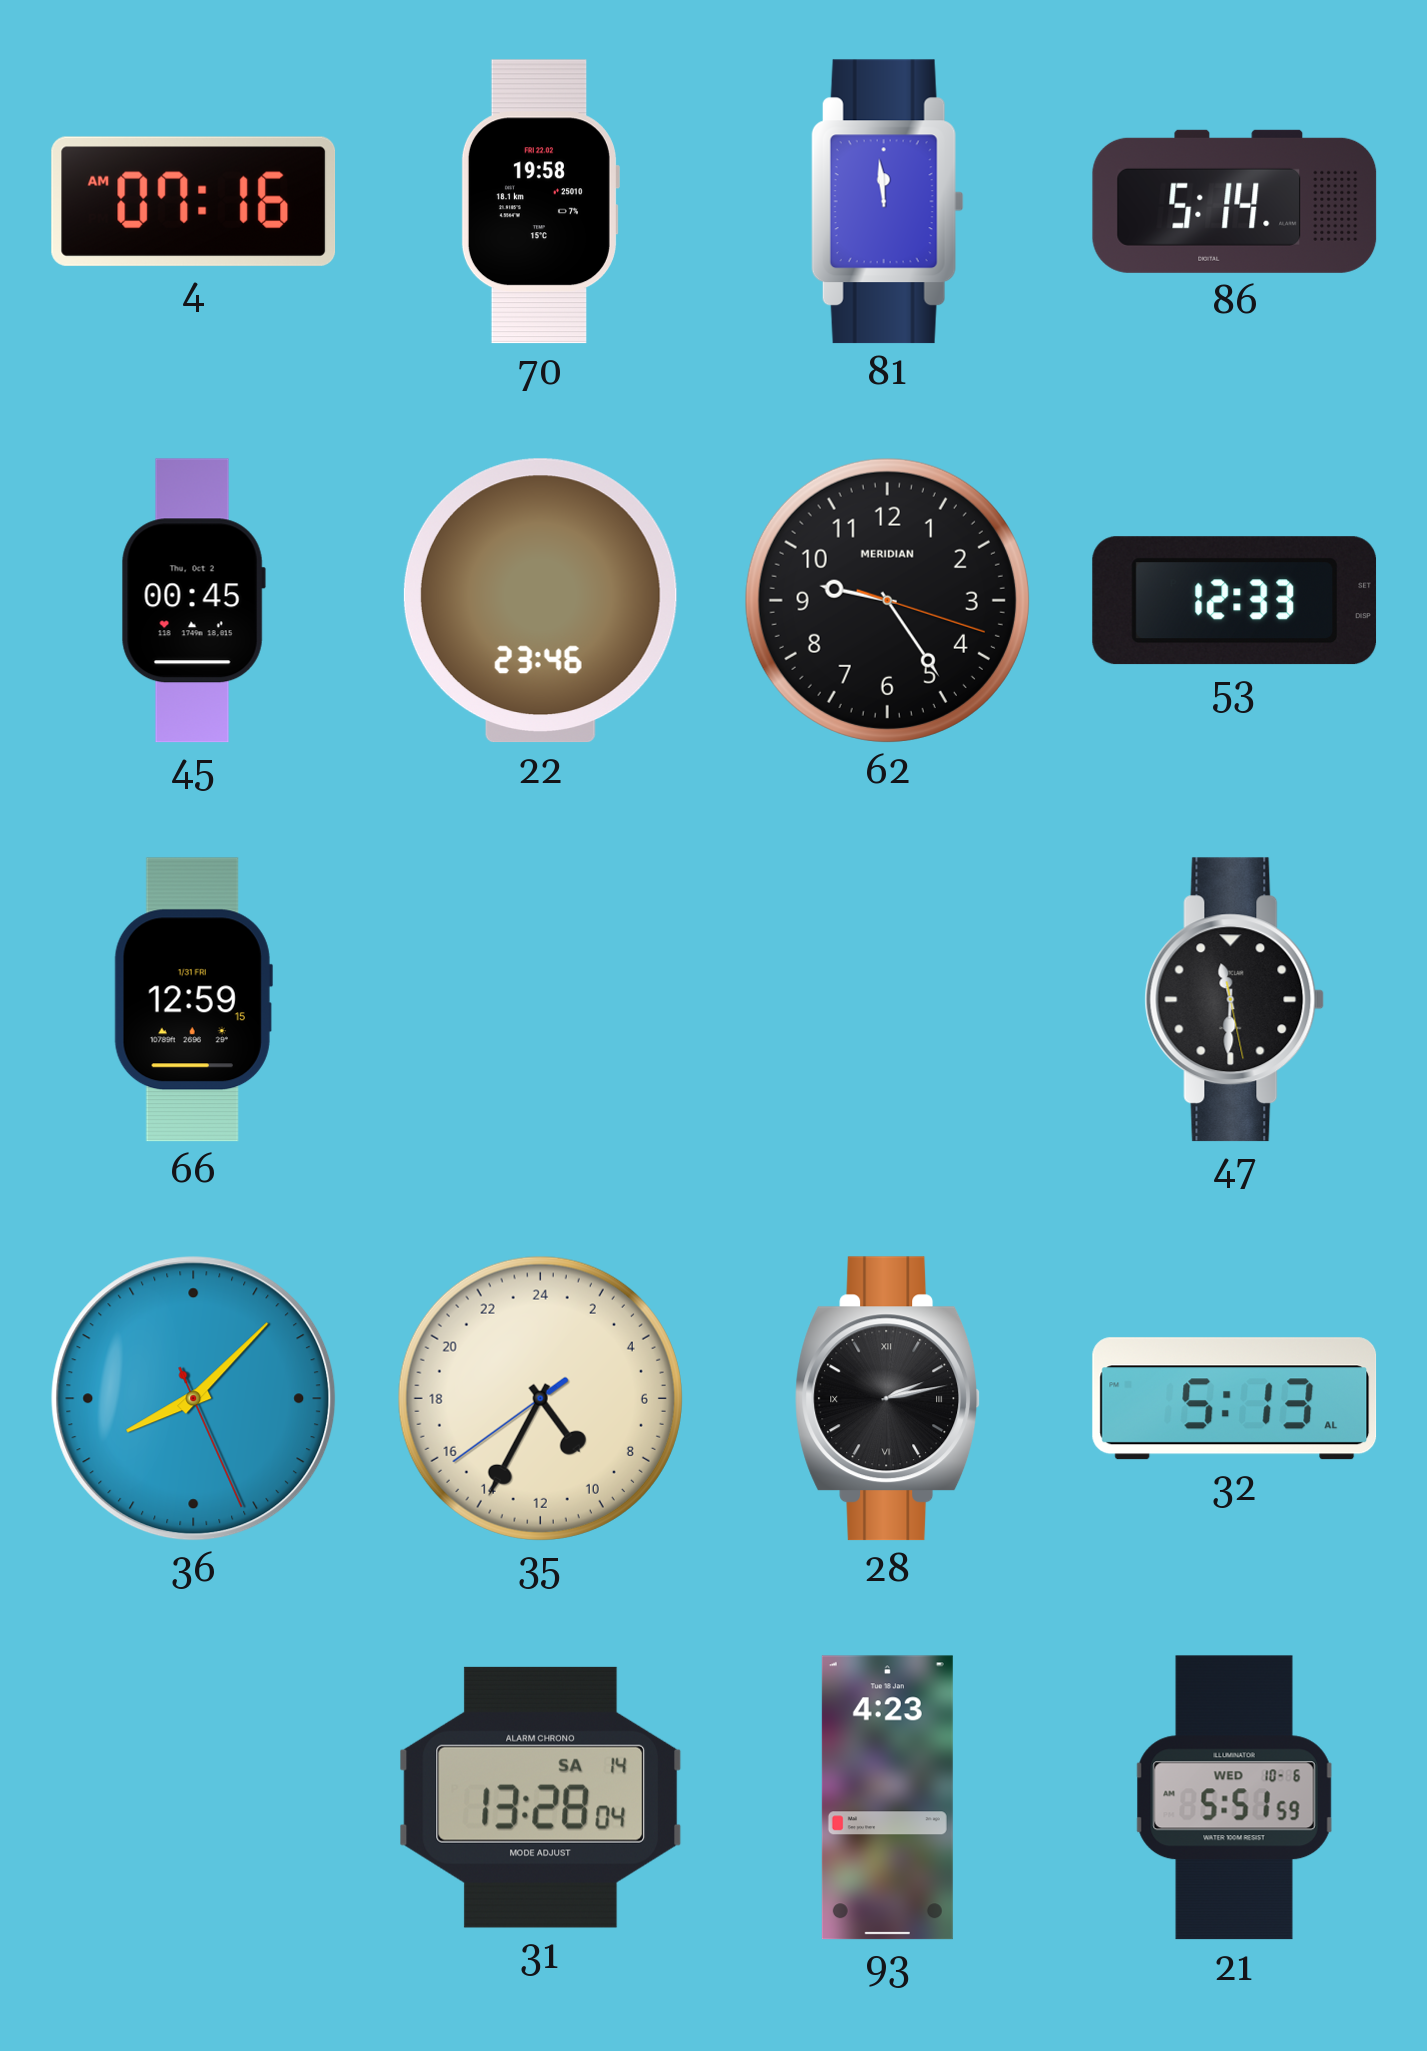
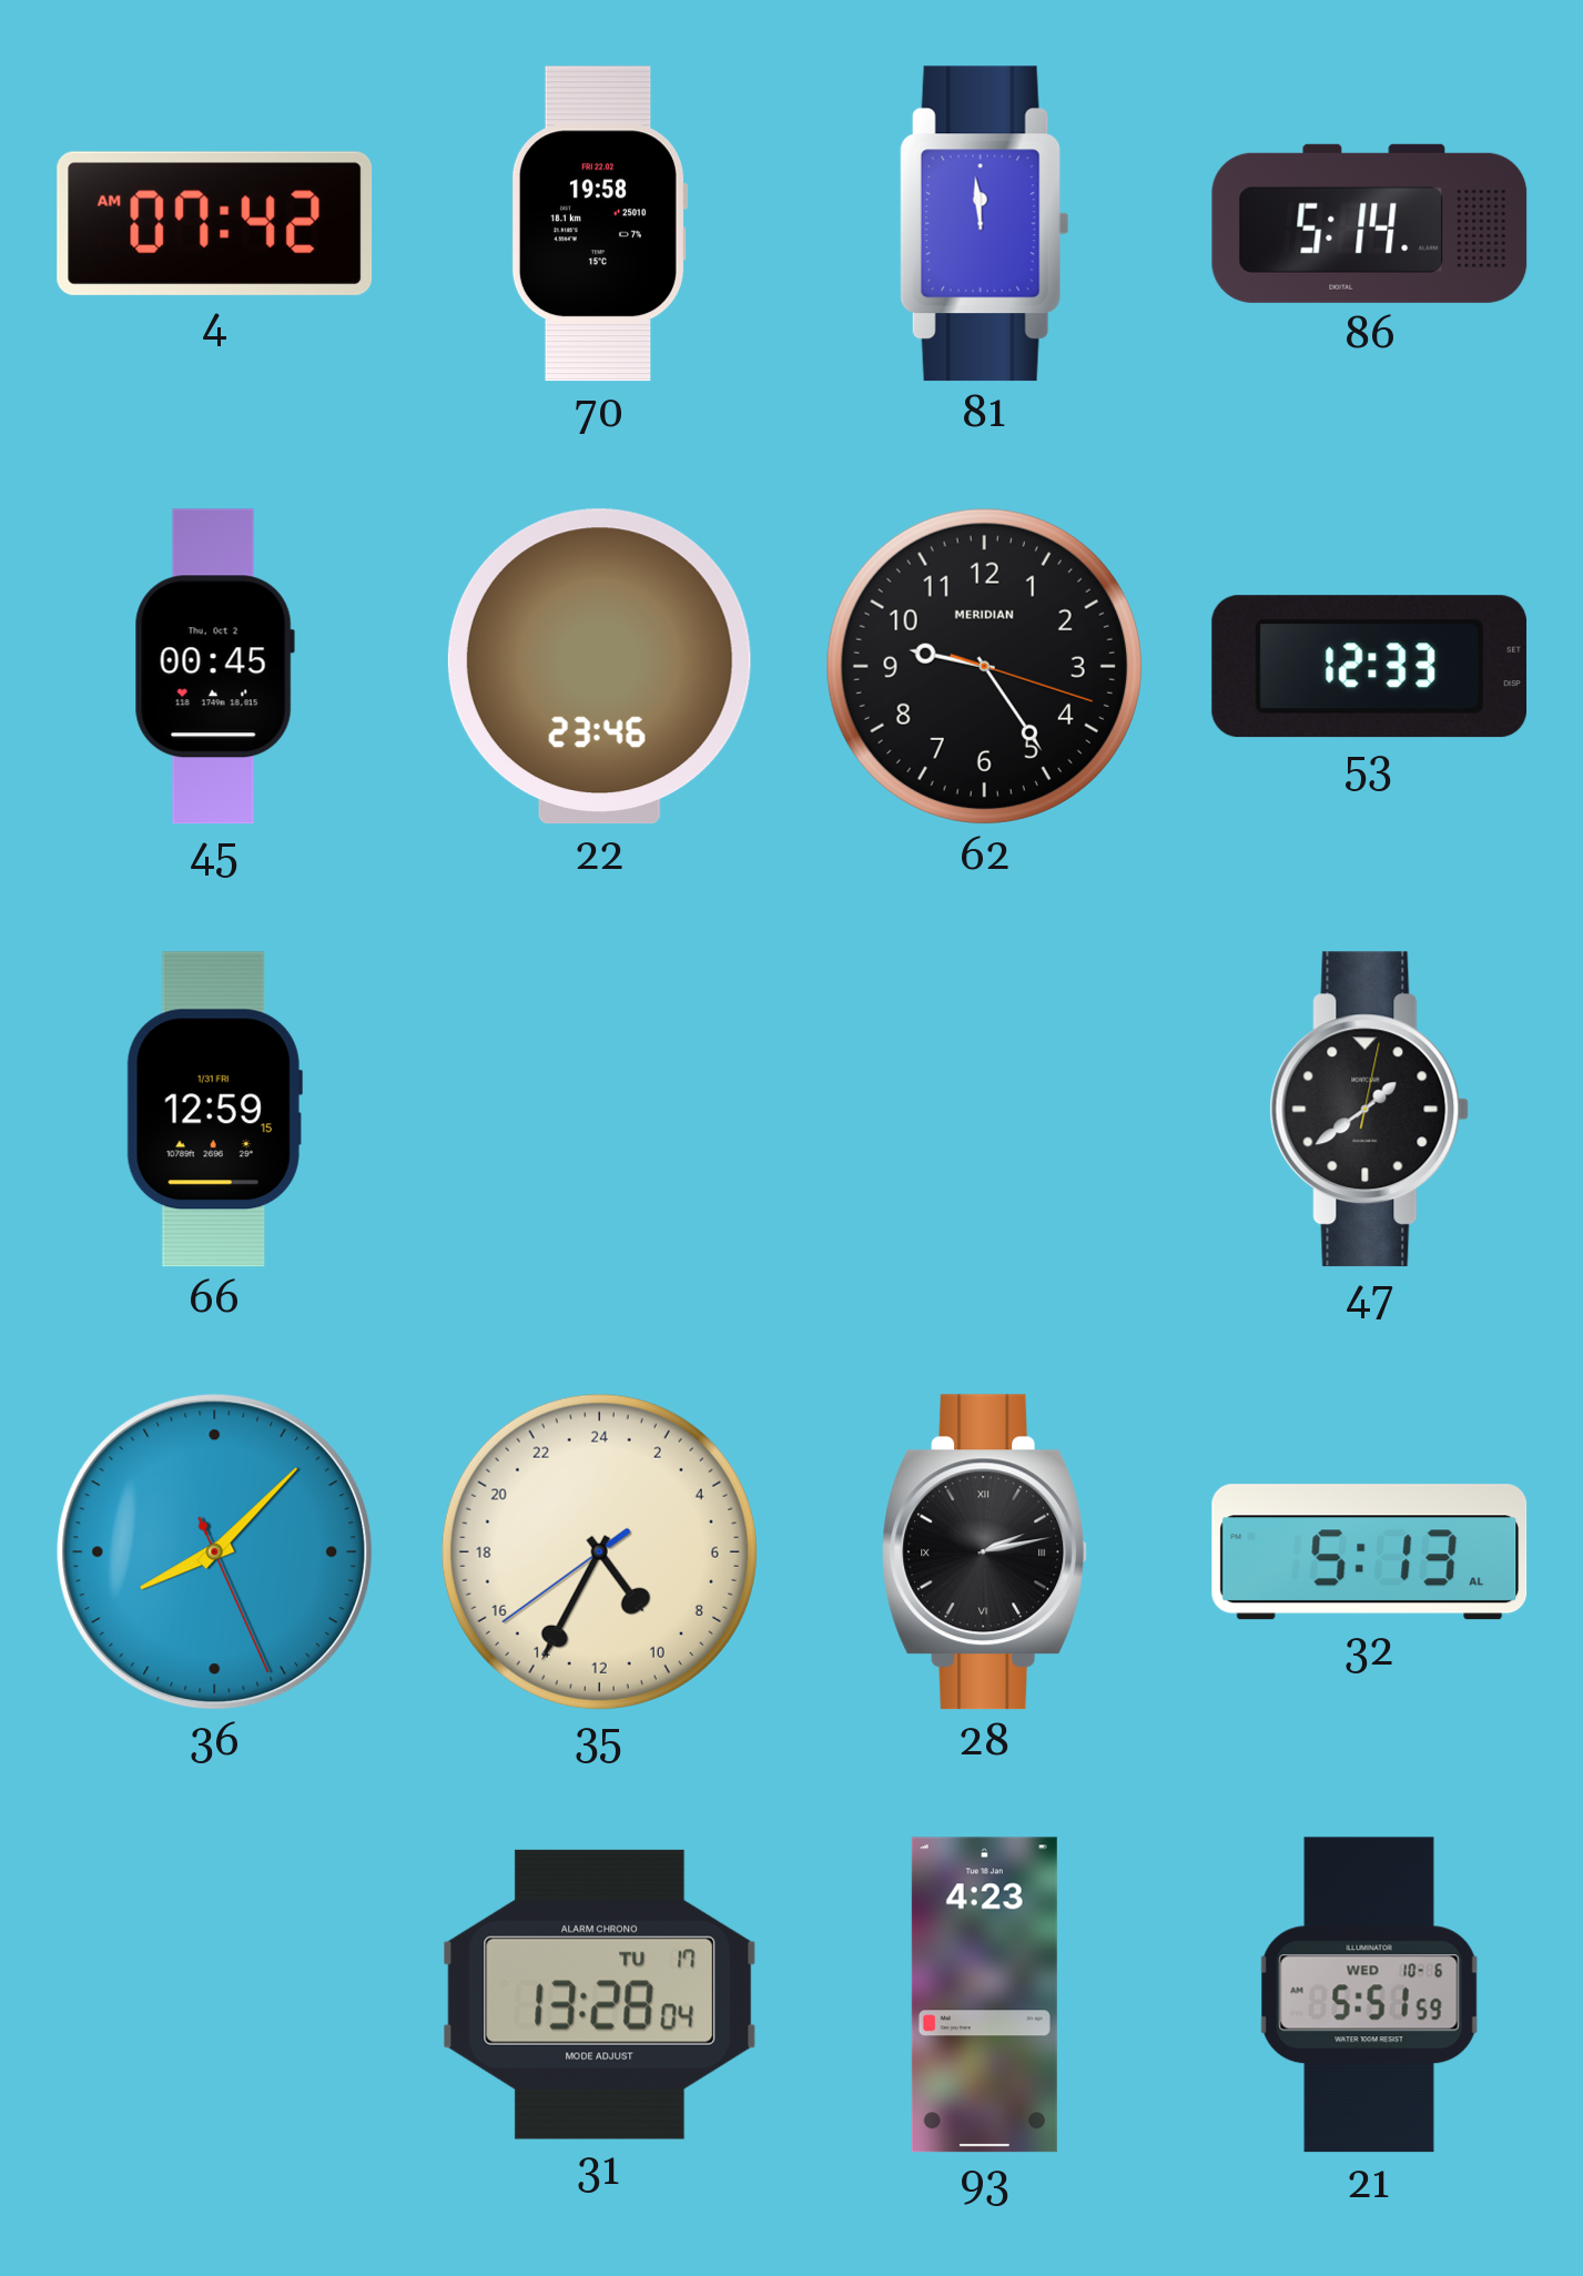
4: 07:16 -> 07:42
47: 11:30 -> 1:39
31 date: SA 14 -> TU 17
